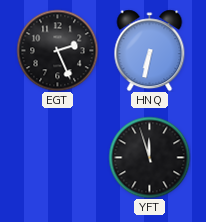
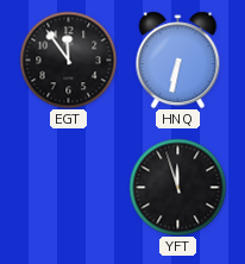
EGT: 2:26 -> 11:54
